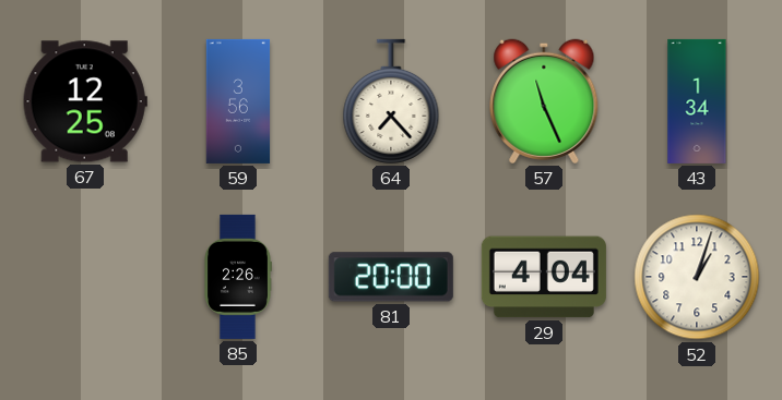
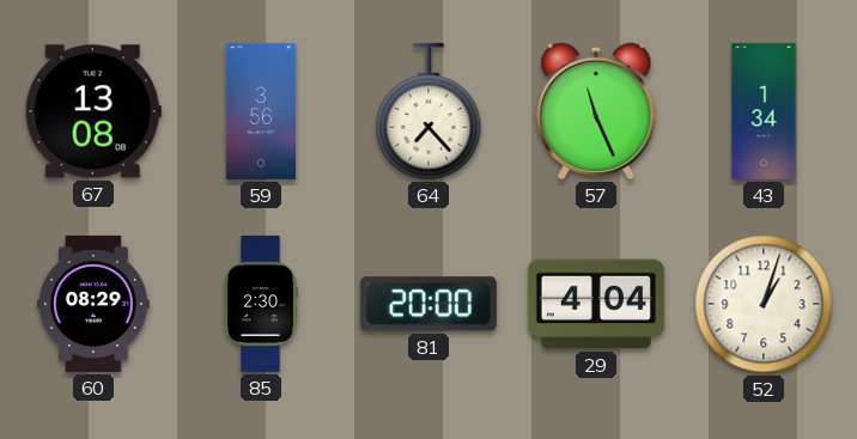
67: 12:25 -> 13:08
60: none -> 08:29
85: 2:26 -> 2:30
